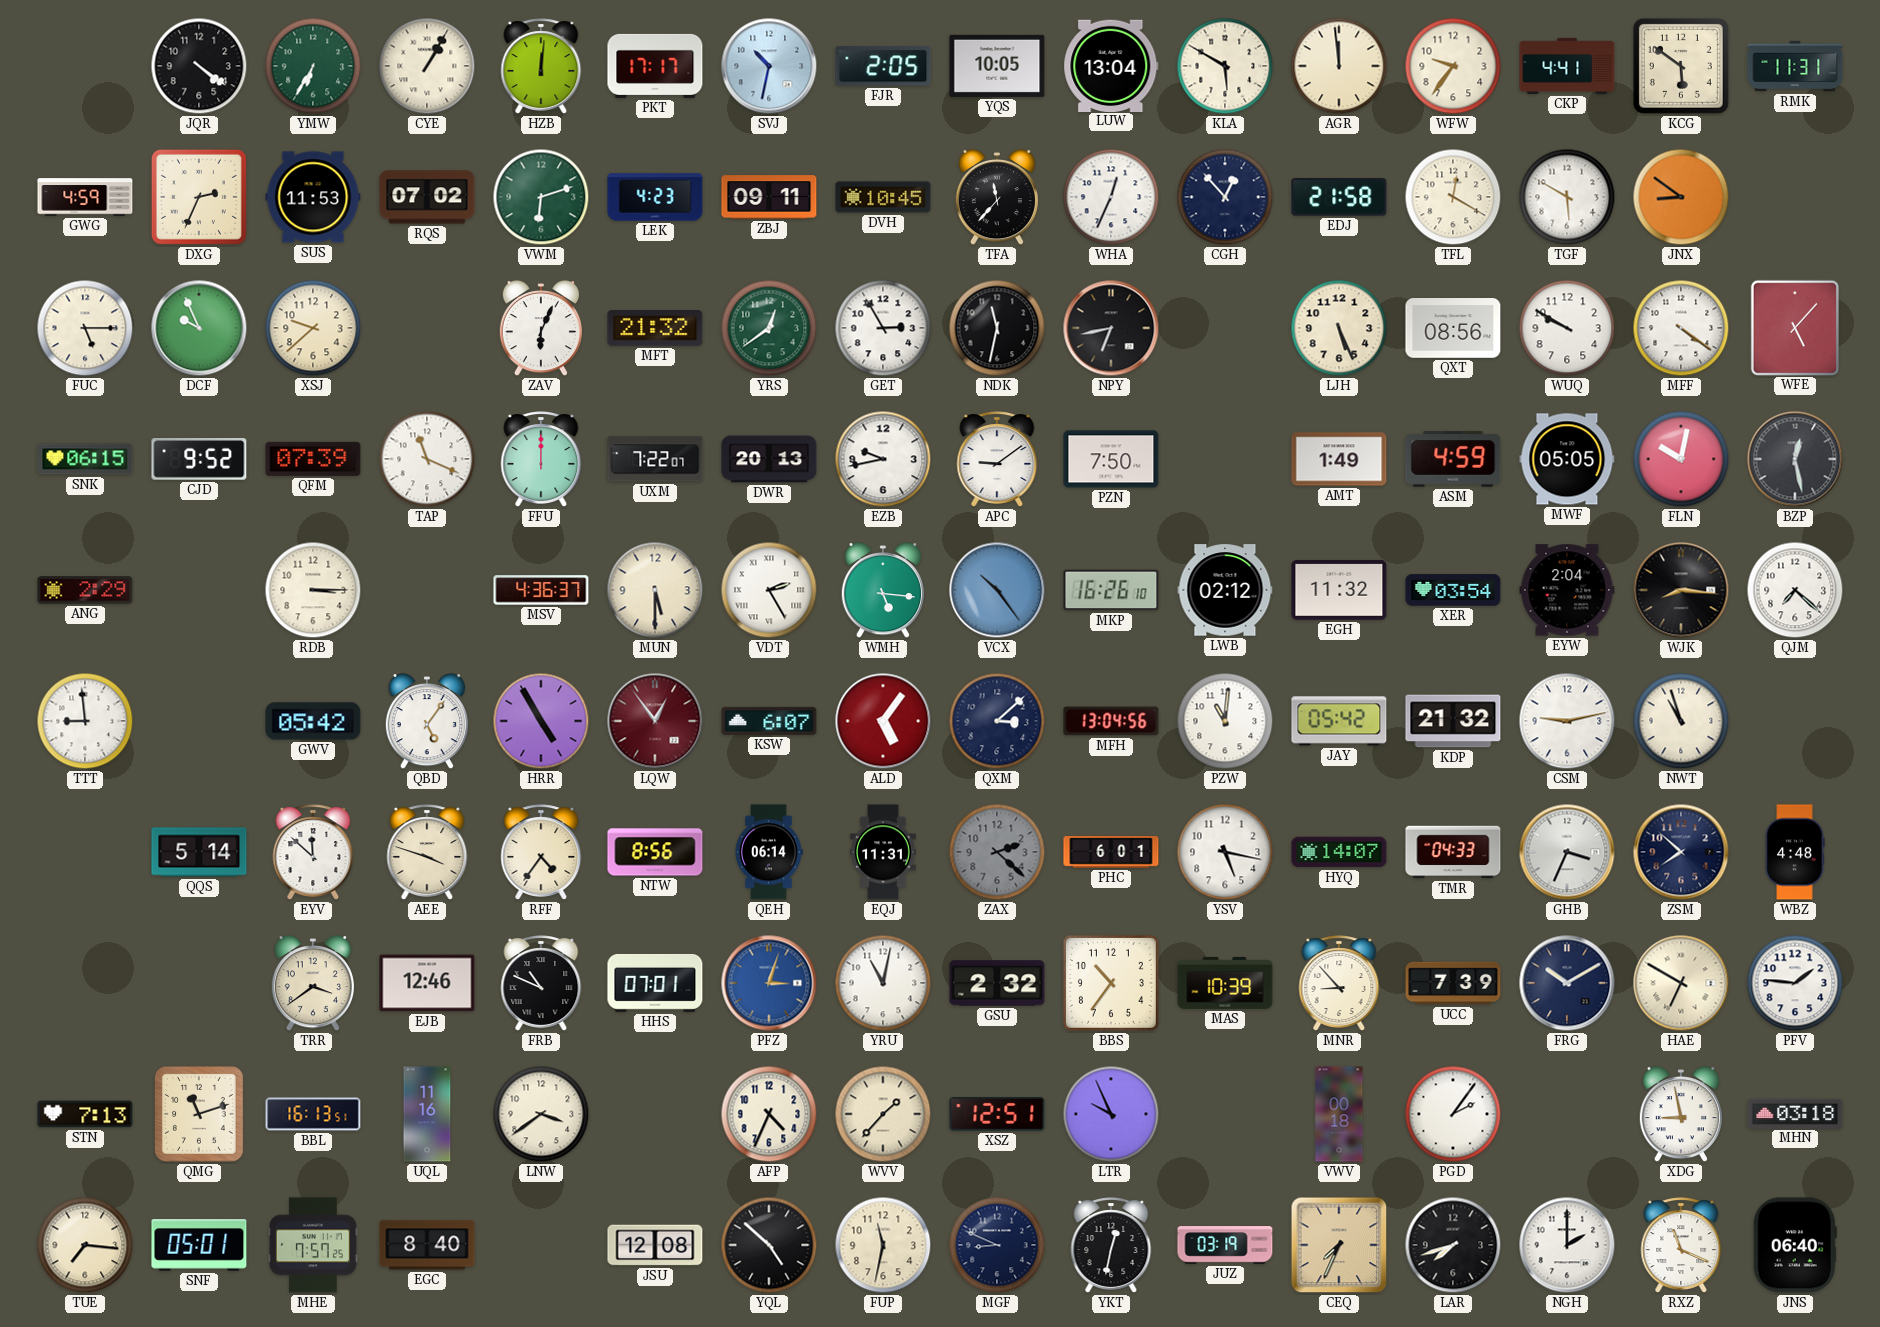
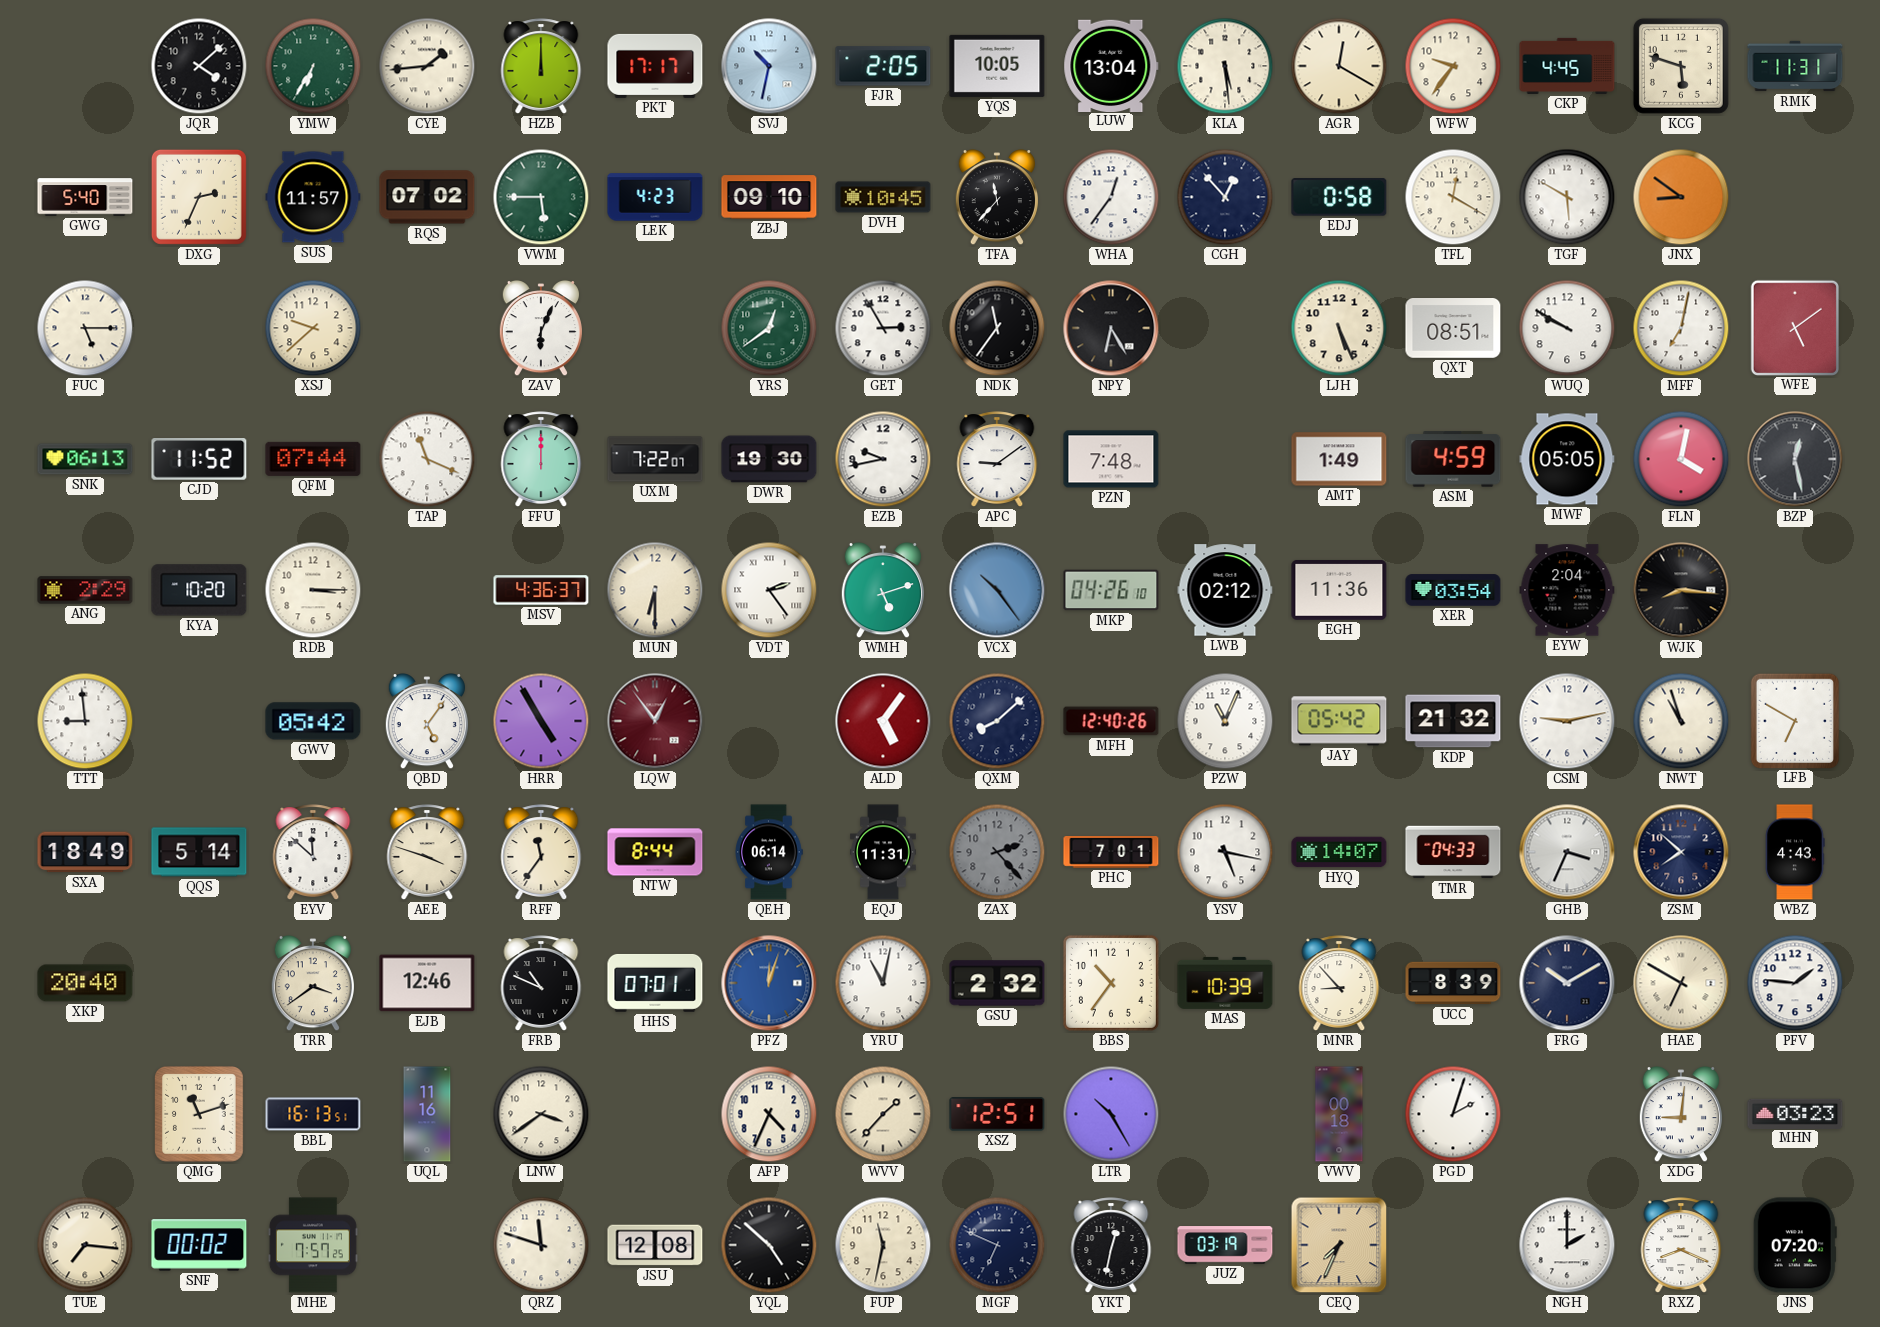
JQR: 4:21 -> 4:08
CYE: 1:05 -> 1:44
HZB: 12:01 -> 12:00
KLA: 5:50 -> 5:29
AGR: 11:59 -> 12:20
CKP: 4:41 -> 4:45
KCG: 5:51 -> 5:48
GWG: 4:59 -> 5:40
SUS: 11:53 -> 11:57
VWM: 6:12 -> 5:45
ZBJ: 09:11 -> 09:10
WHA: 12:34 -> 12:36
EDJ: 21:58 -> 0:58
DCF: 9:56 -> none
MFT: 21:32 -> none
NDK: 11:32 -> 11:36
NPY: 6:43 -> 6:25
QXT: 08:56 -> 08:51
MFF: 4:21 -> 7:02
WFE: 5:07 -> 5:09
SNK: 06:15 -> 06:13
CJD: 9:52 -> 11:52
QFM: 07:39 -> 07:44
DWR: 20:13 -> 19:30
PZN: 7:50 -> 7:48
FLN: 10:02 -> 4:02
KYA: none -> 10:20
MUN: 5:30 -> 6:30
VDT: 2:25 -> 2:24
WMH: 5:16 -> 5:12
MKP: 16:26 -> 04:26
EGH: 11:32 -> 11:36
QJM: 7:22 -> none
KSW: 6:07 -> none
QXM: 3:08 -> 8:08
MFH: 13:04 -> 12:40
PZW: 11:01 -> 11:04
LFB: none -> 6:50
SXA: none -> 18:49
RFF: 4:36 -> 11:36
NTW: 8:56 -> 8:44
ZAX: 2:22 -> 2:23
PHC: 6:01 -> 7:01
WBZ: 4:48 -> 4:43
XKP: none -> 20:40
PFZ: 3:03 -> 12:03
UCC: 7:39 -> 8:39
STN: 7:13 -> none
LTR: 9:56 -> 10:25
PGD: 2:06 -> 2:03
XDG: 8:58 -> 9:01
MHN: 03:18 -> 03:23
SNF: 05:01 -> 00:02
EGC: 8:40 -> none
QRZ: none -> 11:48
MGF: 8:49 -> 6:49
LAR: 7:42 -> none
RXZ: 11:19 -> 8:19
JNS: 06:40 -> 07:20
